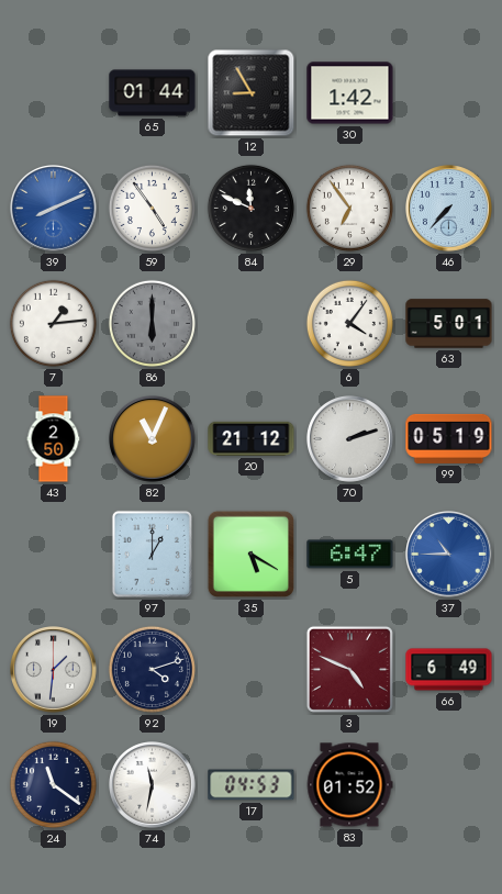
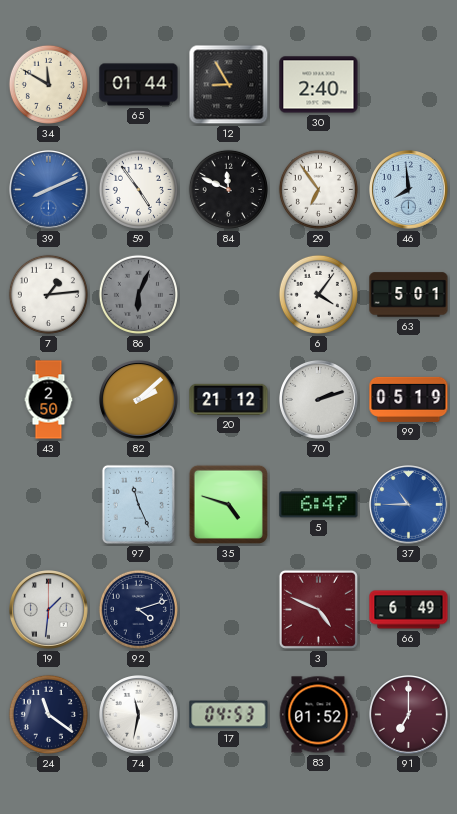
34: none -> 11:50
30: 1:42 -> 2:40
46: 7:37 -> 7:59
86: 6:00 -> 6:04
82: 11:04 -> 2:08
97: 1:00 -> 11:26
35: 5:20 -> 4:48
91: none -> 7:00
